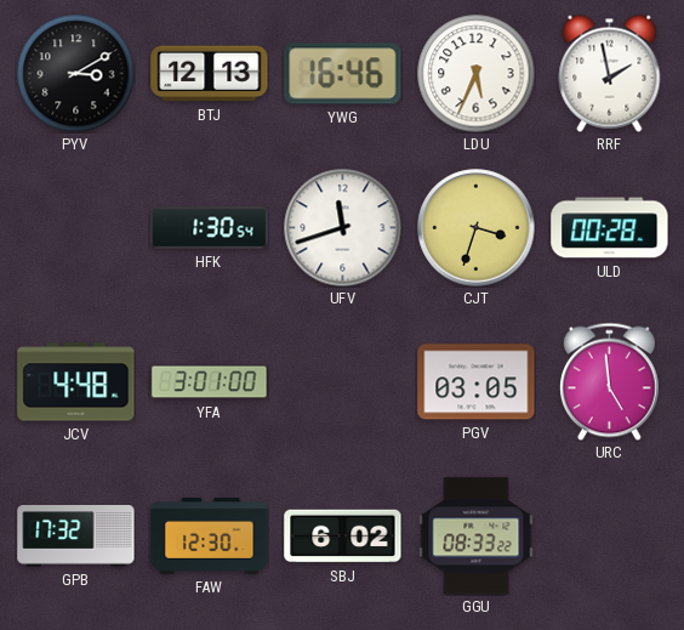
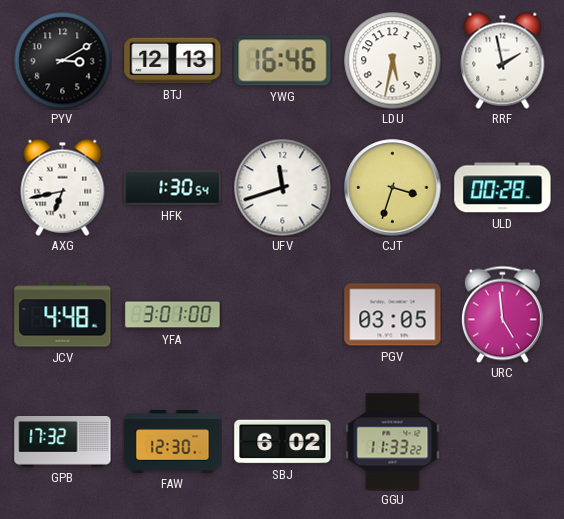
LDU: 5:34 -> 5:32
AXG: none -> 6:43
GGU: 08:33 -> 11:33
